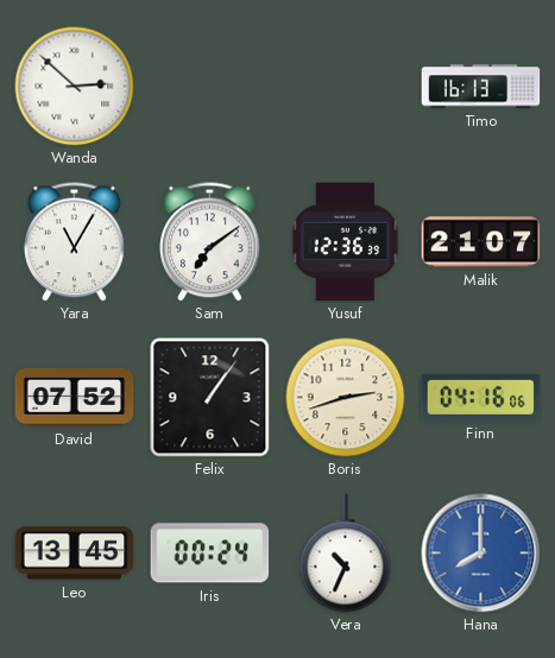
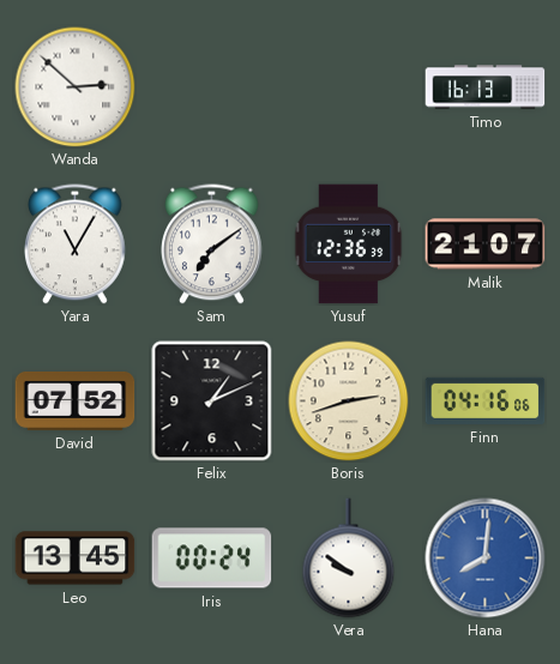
Felix: 1:06 -> 1:11
Vera: 10:34 -> 9:51
Hana: 8:00 -> 8:01
